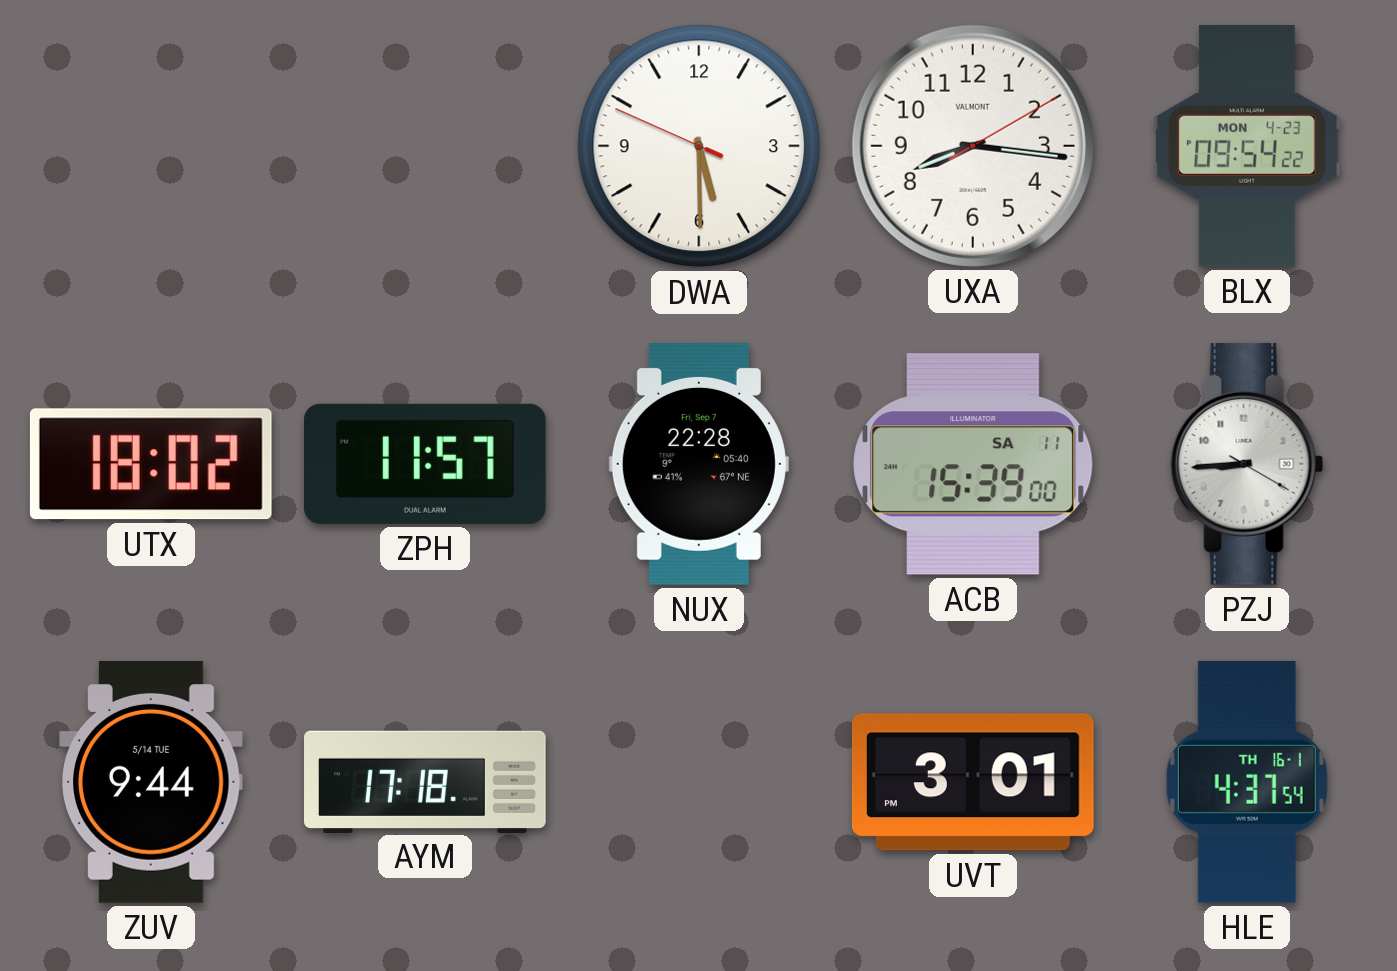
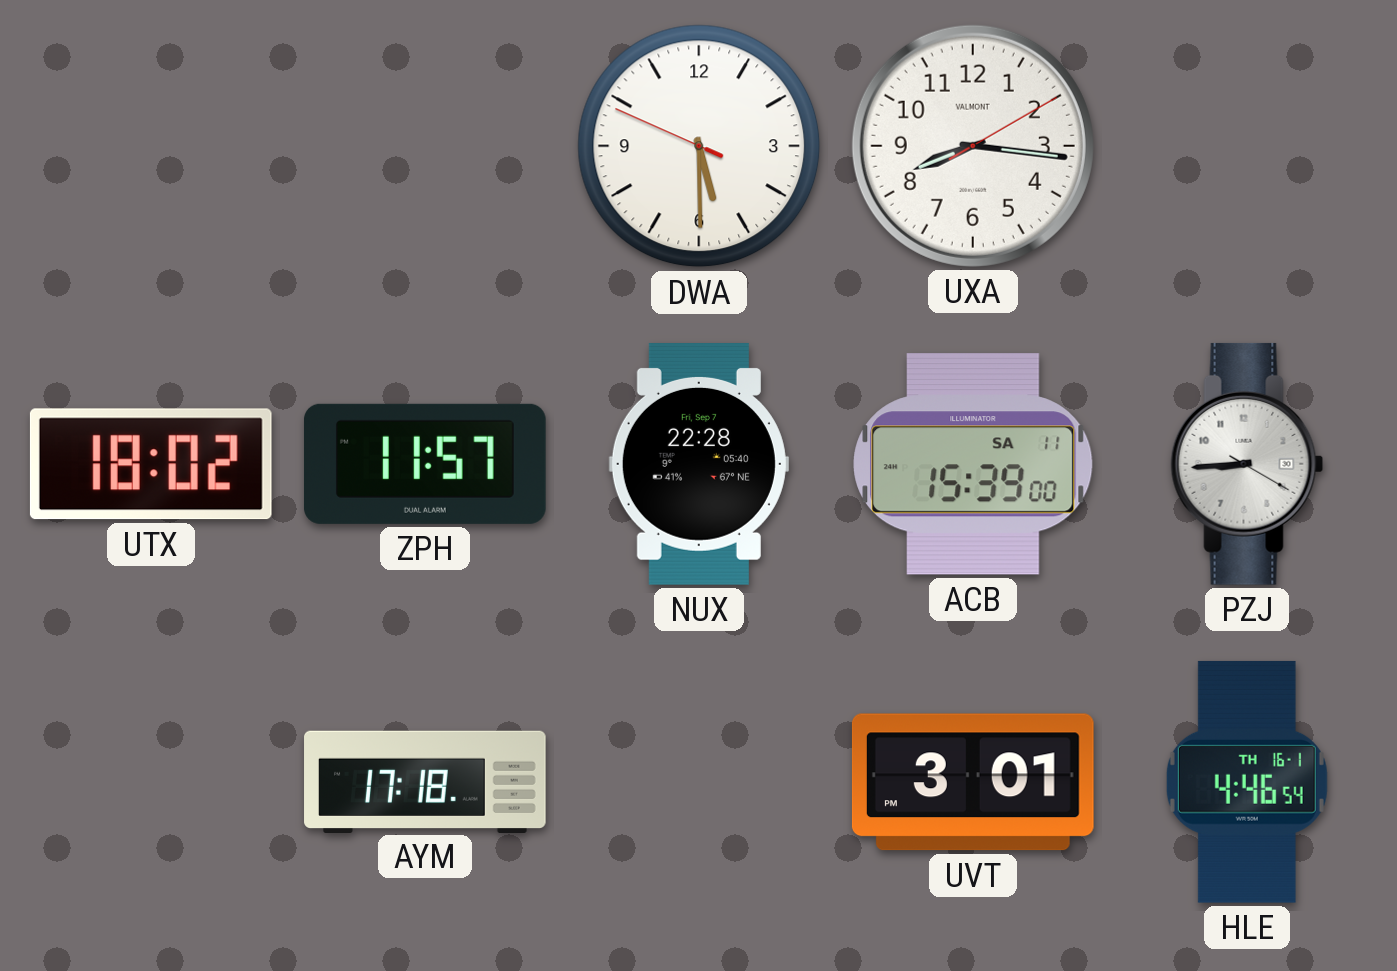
BLX: 09:54 -> none
ZUV: 9:44 -> none
HLE: 4:37 -> 4:46
